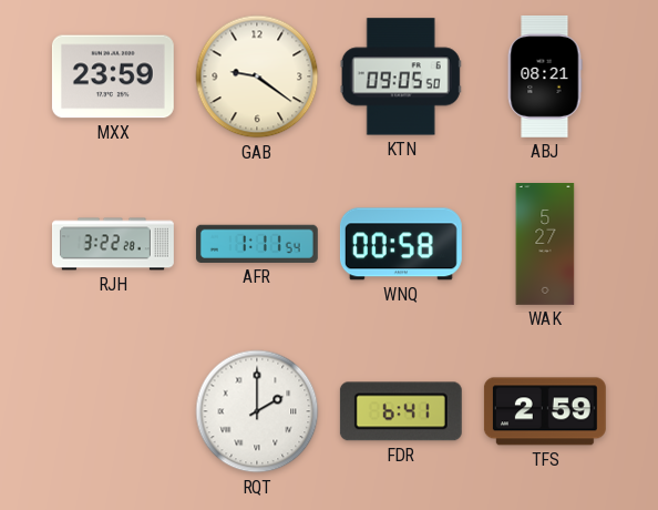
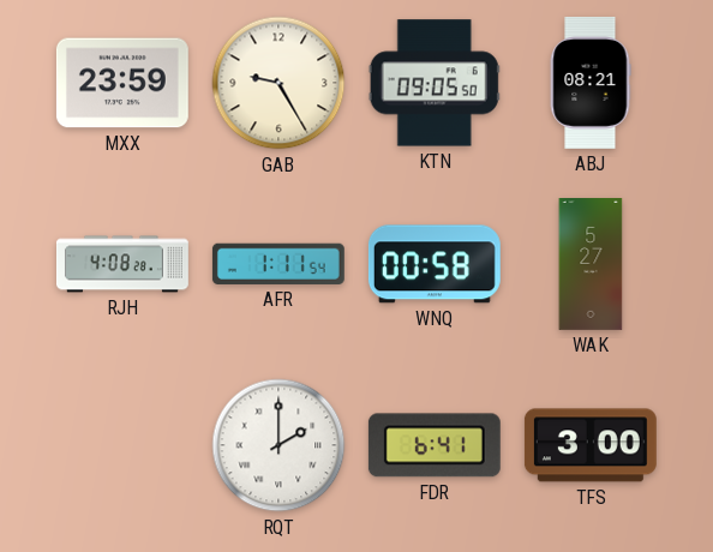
GAB: 9:21 -> 9:25
RJH: 3:22 -> 4:08
TFS: 2:59 -> 3:00
